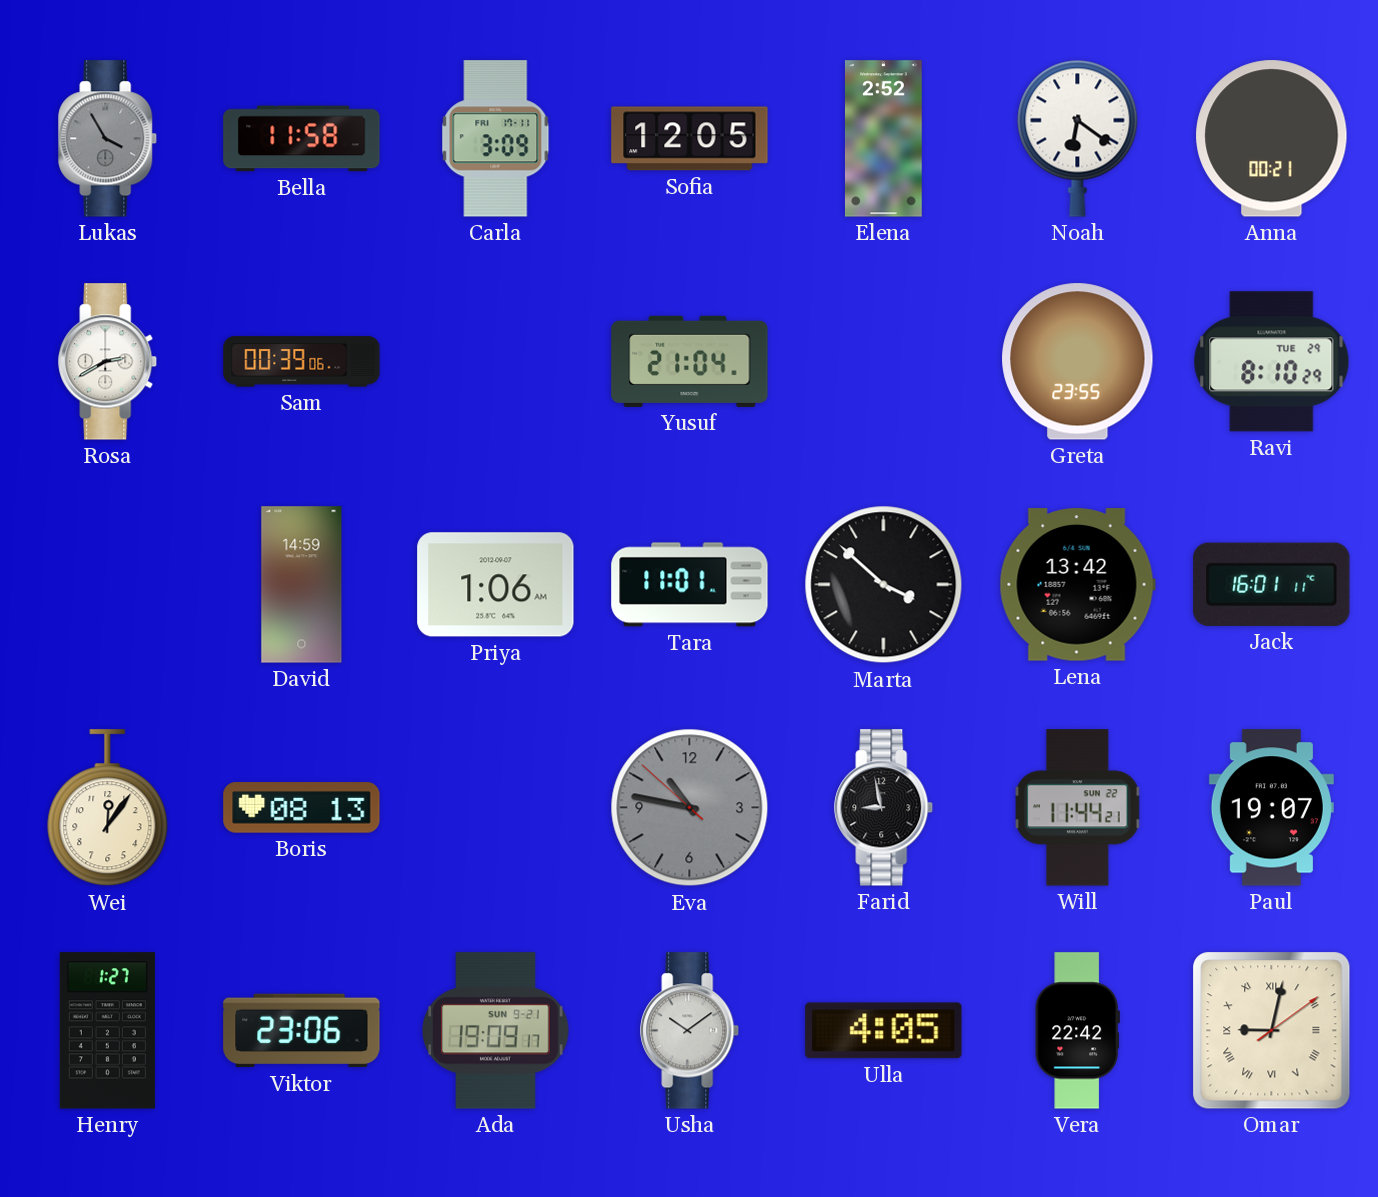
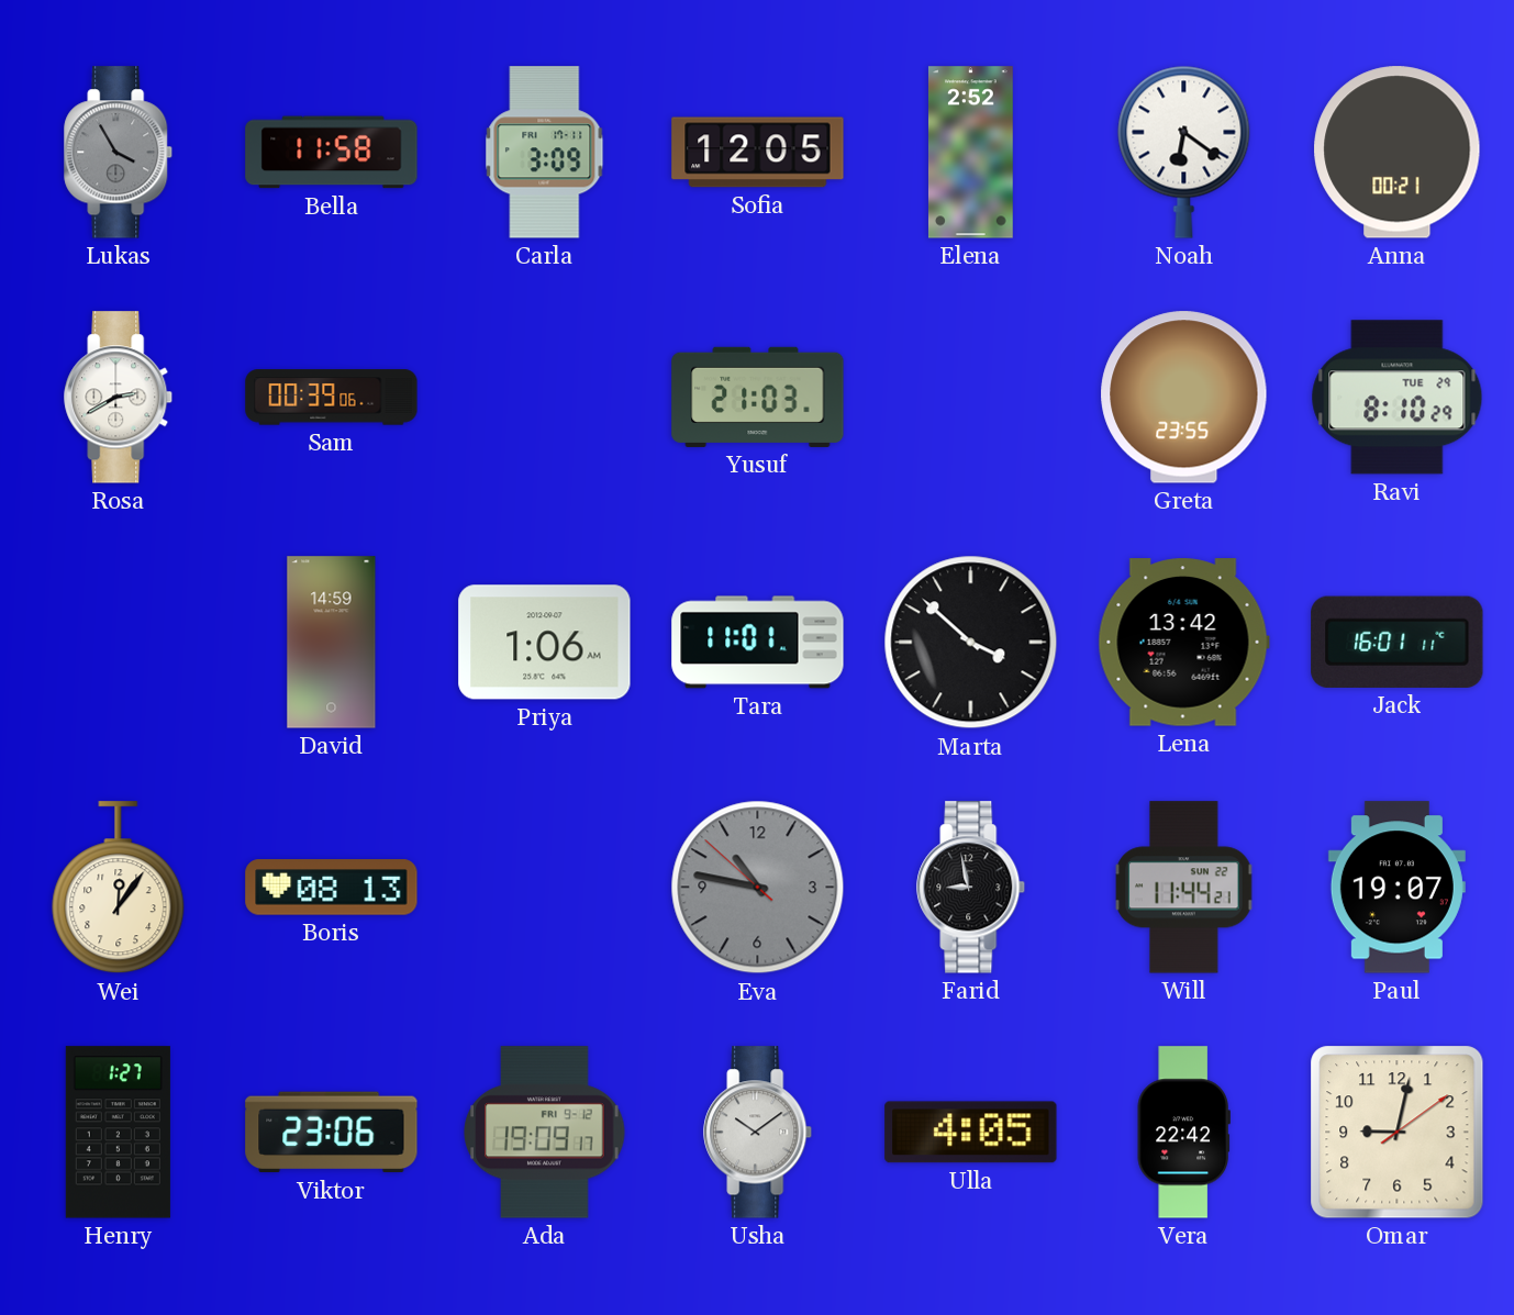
Yusuf: 21:04 -> 21:03
Ada date: SUN 9-21 -> FRI 9-12
Omar numerals: Roman -> Arabic
